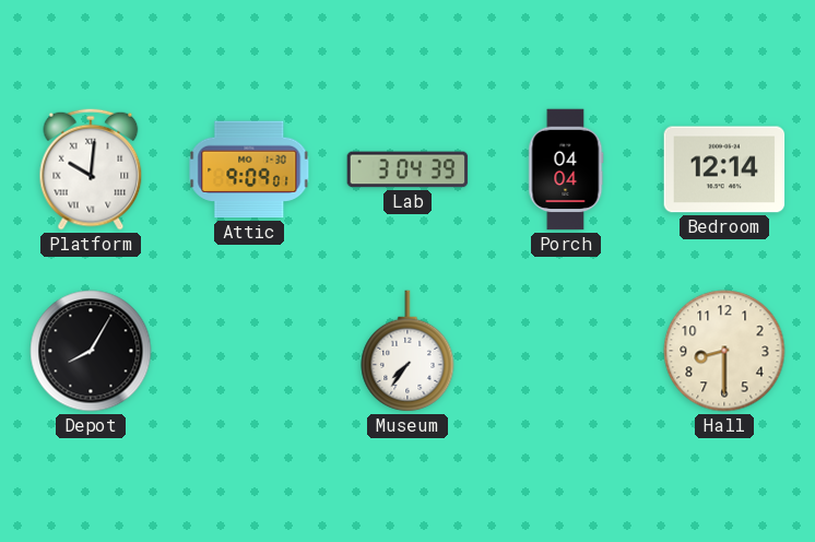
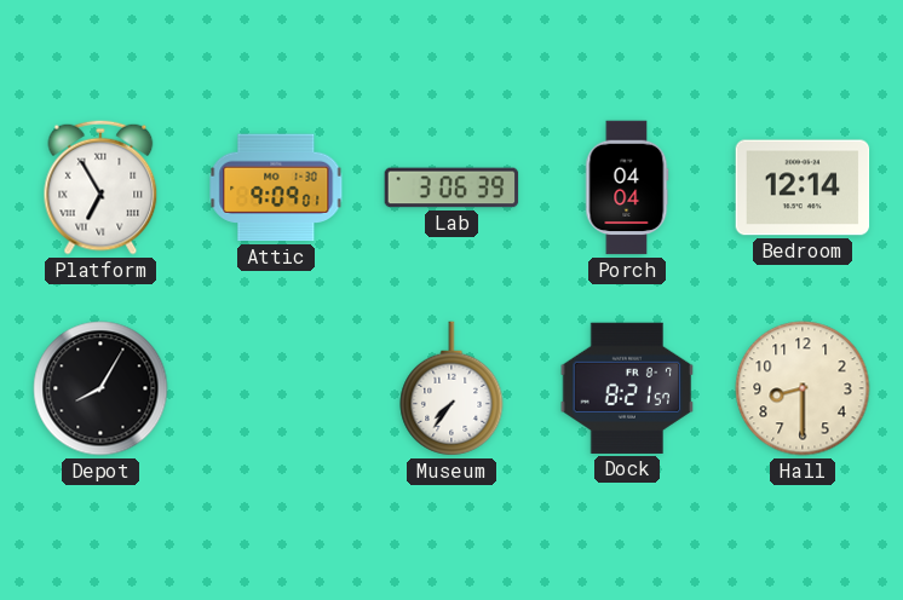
Platform: 10:01 -> 6:55
Lab: 3:04 -> 3:06
Dock: none -> 8:21
